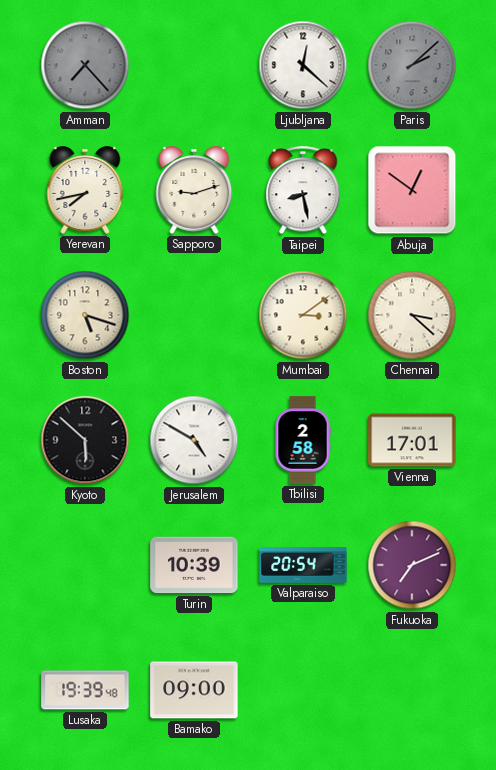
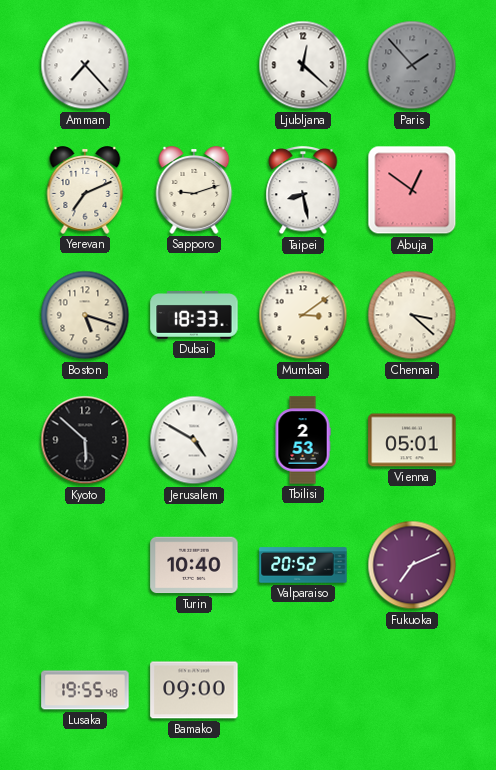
Amman dial: grey -> white
Paris: 2:08 -> 1:53
Yerevan: 7:43 -> 7:11
Dubai: none -> 18:33
Tbilisi: 2:58 -> 2:53
Vienna: 17:01 -> 05:01
Turin: 10:39 -> 10:40
Valparaiso: 20:54 -> 20:52
Lusaka: 19:39 -> 19:55
